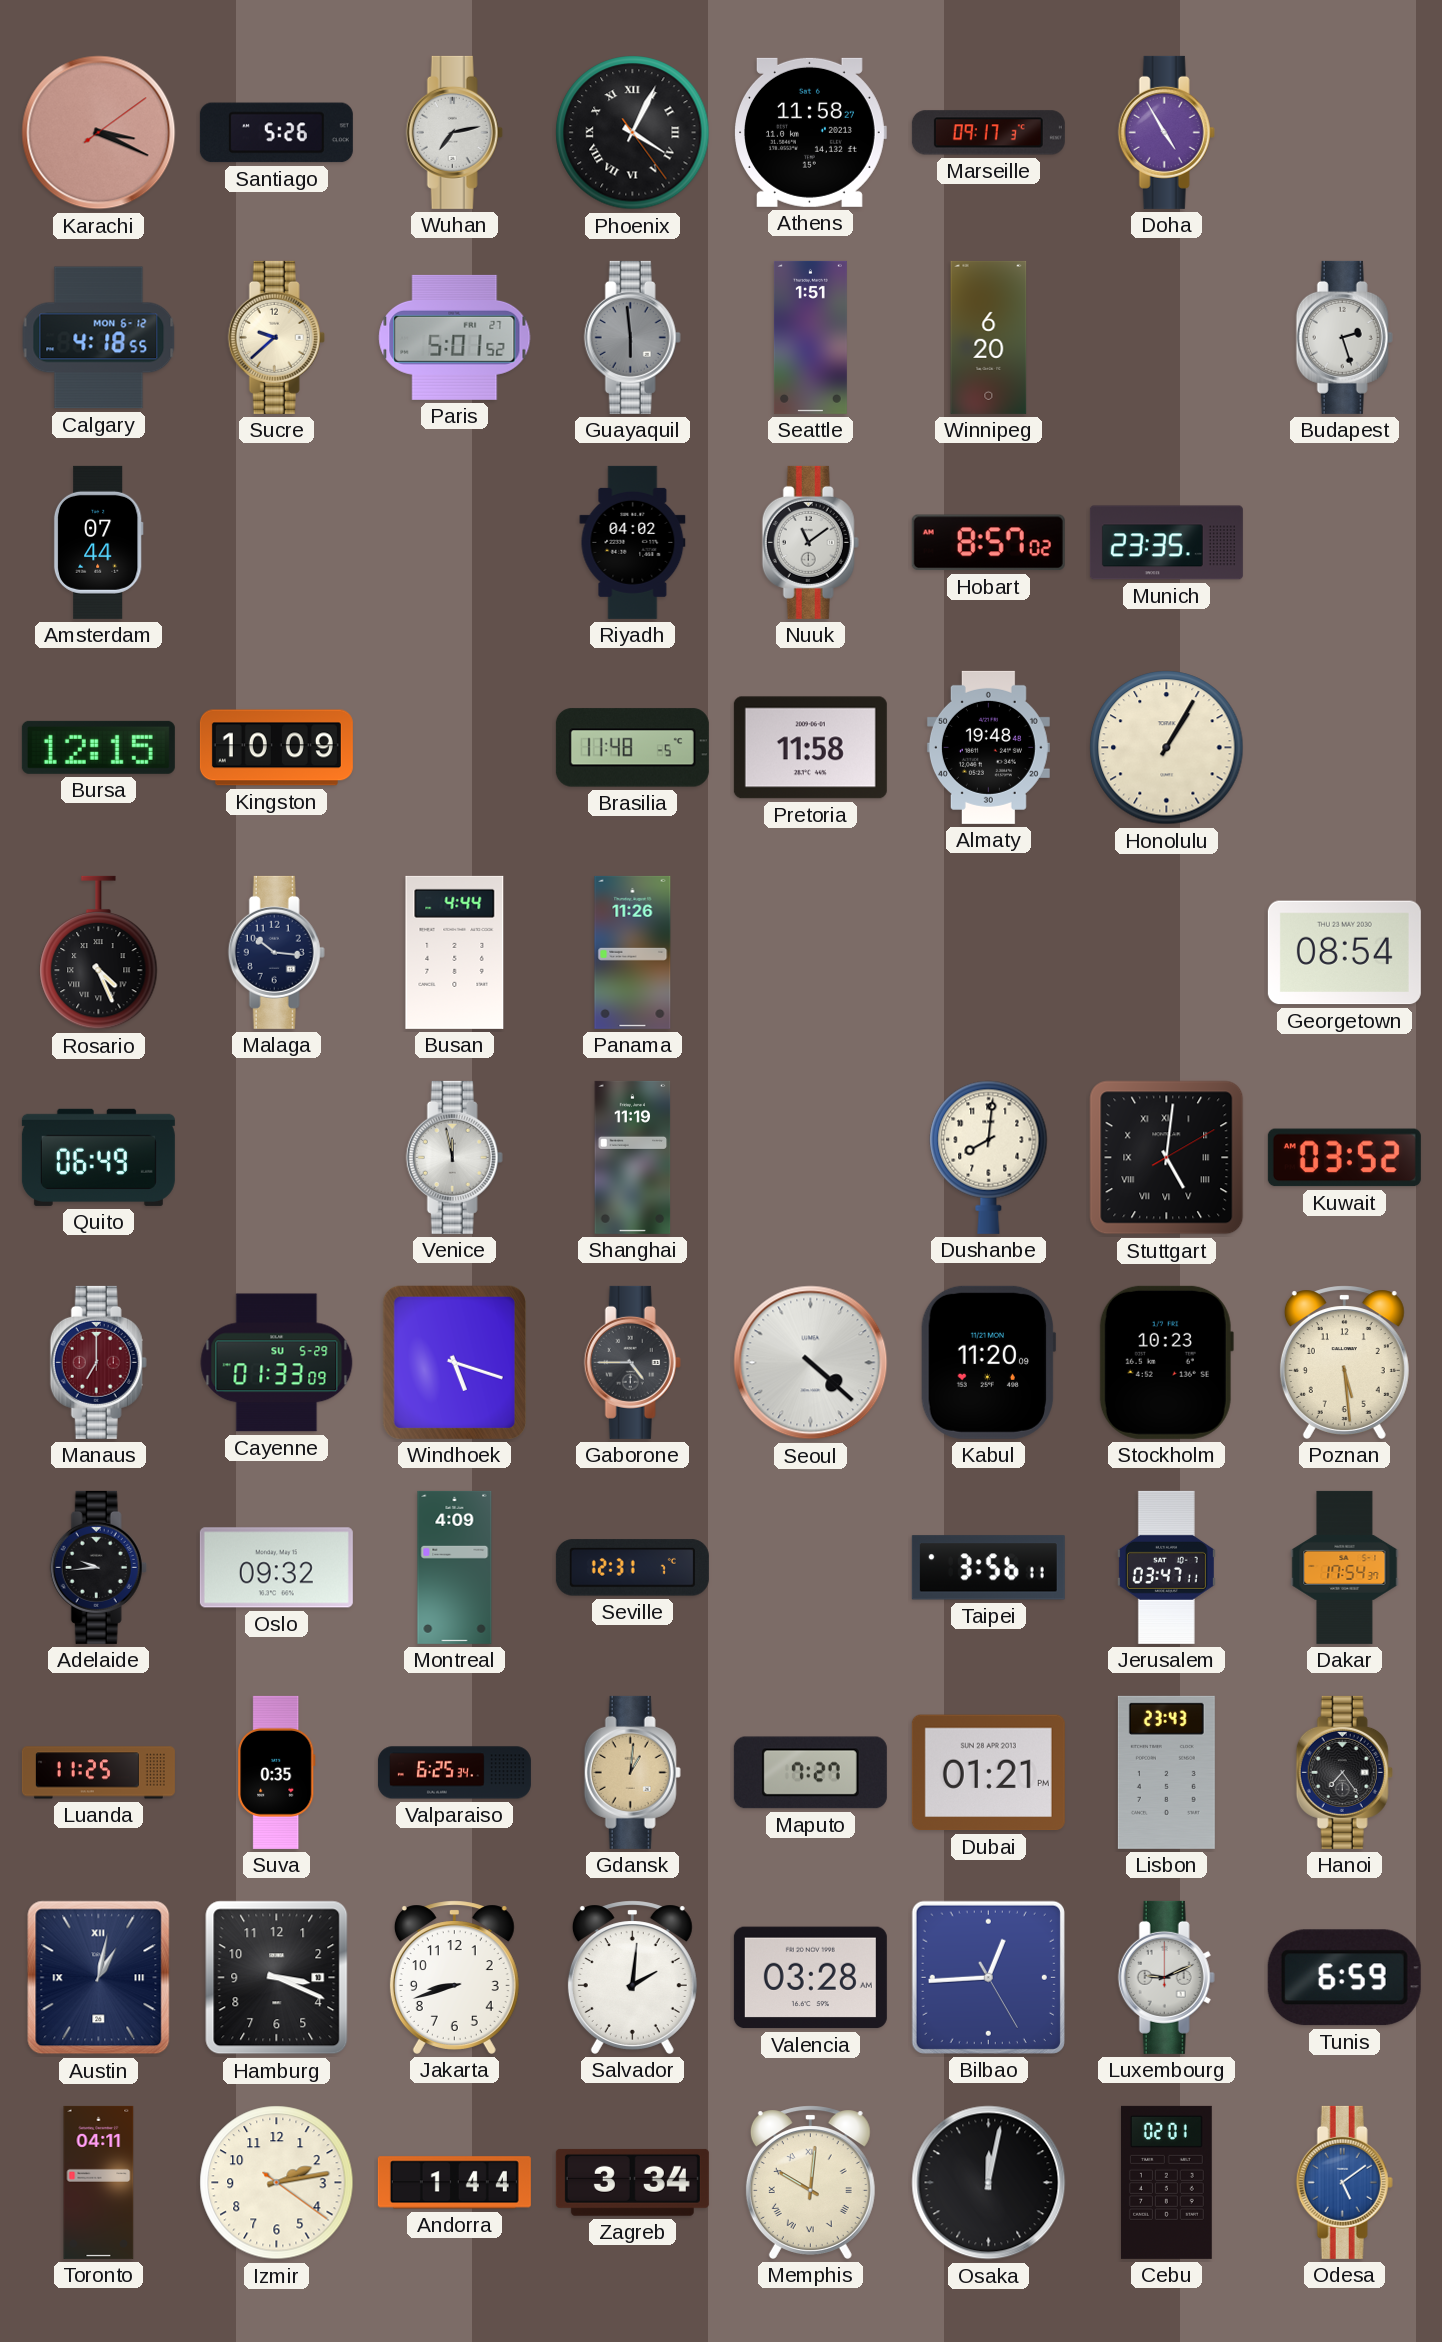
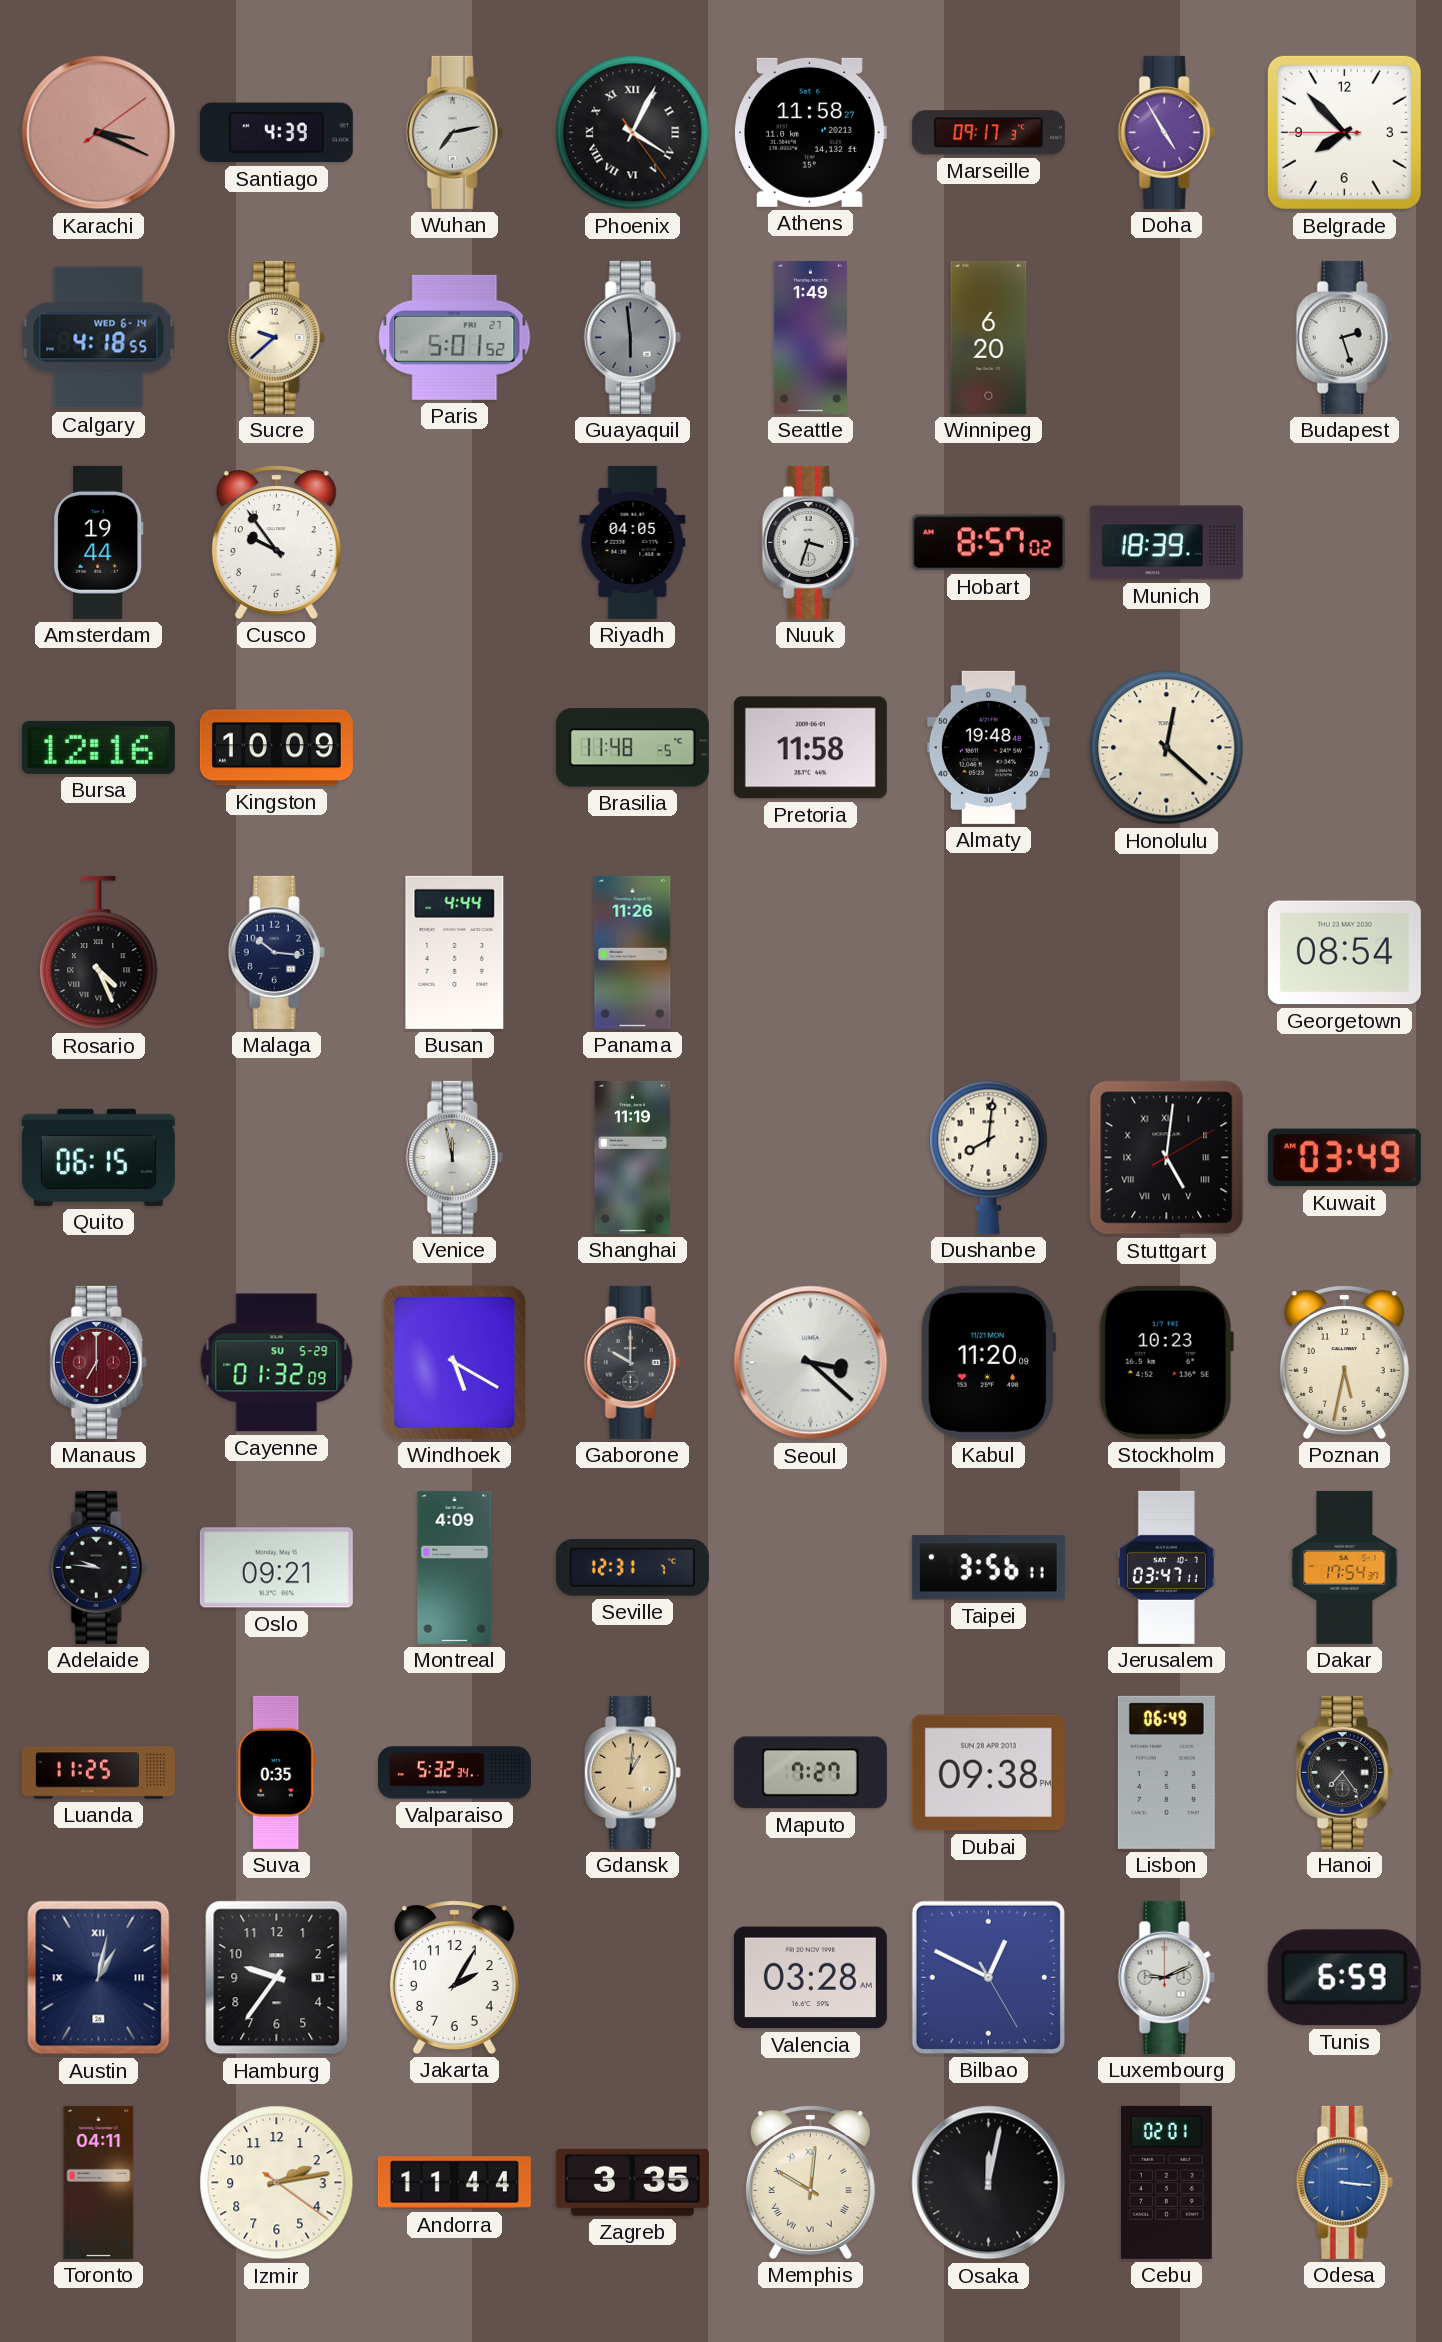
Santiago: 5:26 -> 4:39
Belgrade: none -> 7:52
Calgary date: MON 6-12 -> WED 6-14
Seattle: 1:51 -> 1:49
Amsterdam: 07:44 -> 19:44
Cusco: none -> 9:54
Riyadh: 04:02 -> 04:05
Nuuk: 11:09 -> 3:33
Munich: 23:35 -> 18:39
Bursa: 12:15 -> 12:16
Honolulu: 1:05 -> 12:22
Quito: 06:49 -> 06:15
Kuwait: 03:52 -> 03:49
Cayenne: 01:33 -> 01:32
Windhoek: 5:18 -> 5:20
Gaborone: 4:45 -> 10:00
Seoul: 4:22 -> 3:22
Poznan: 5:29 -> 5:32
Adelaide: 9:44 -> 9:46
Oslo: 09:32 -> 09:21
Valparaiso: 6:25 -> 5:32
Dubai: 01:21 -> 09:38
Lisbon: 23:43 -> 06:49
Hamburg: 3:19 -> 9:36
Jakarta: 8:42 -> 2:05
Salvador: 2:01 -> none
Bilbao: 12:44 -> 12:49
Andorra: 1:44 -> 11:44
Zagreb: 3:34 -> 3:35
Odesa: 5:09 -> 3:16
